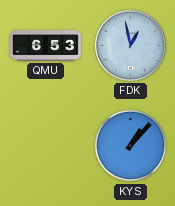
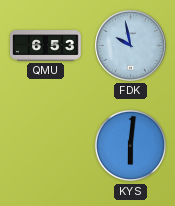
FDK: 12:58 -> 9:58
KYS: 1:07 -> 6:01
